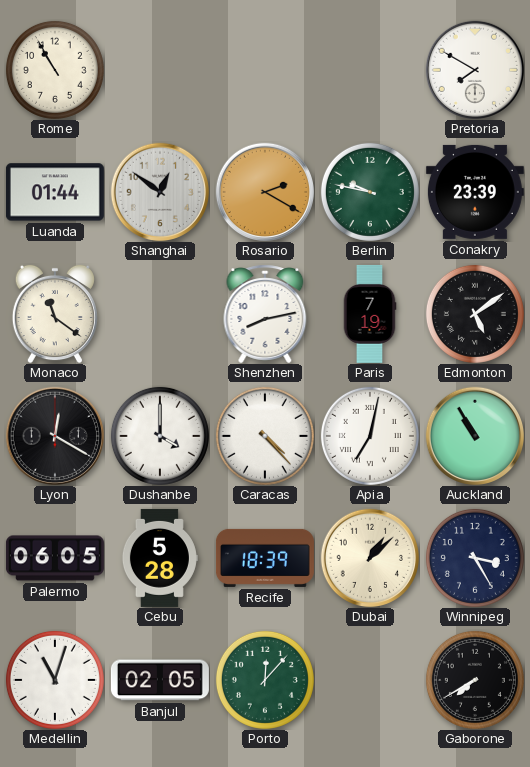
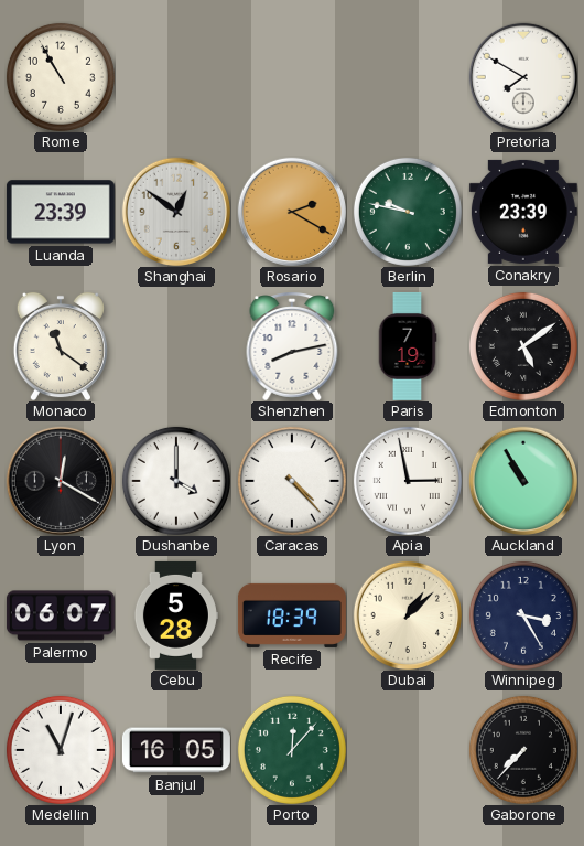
Luanda: 01:44 -> 23:39
Apia: 7:02 -> 2:58
Palermo: 06:05 -> 06:07
Banjul: 02:05 -> 16:05
Gaborone: 7:40 -> 7:37
